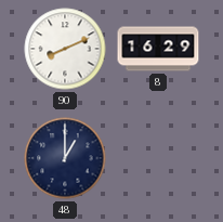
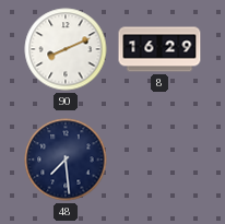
48: 1:00 -> 7:29
